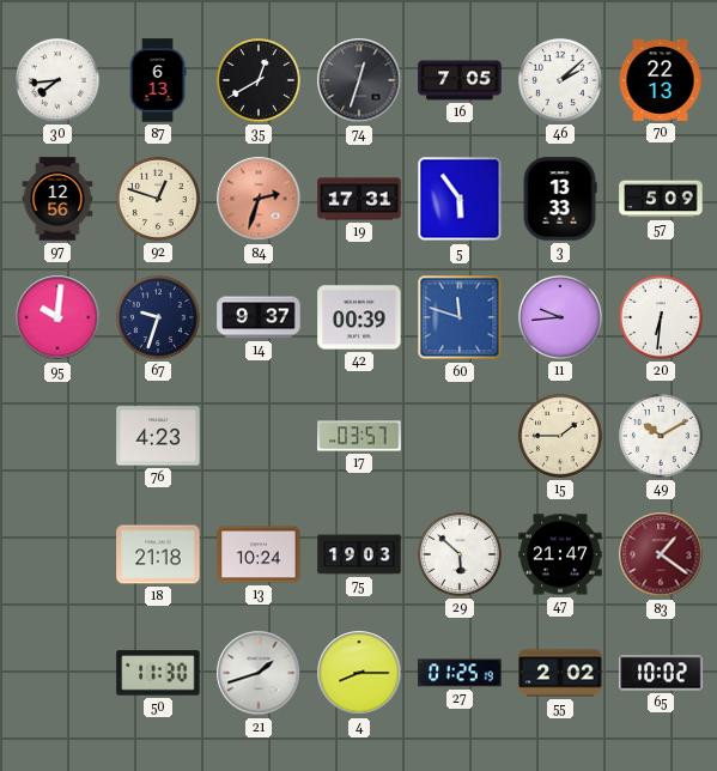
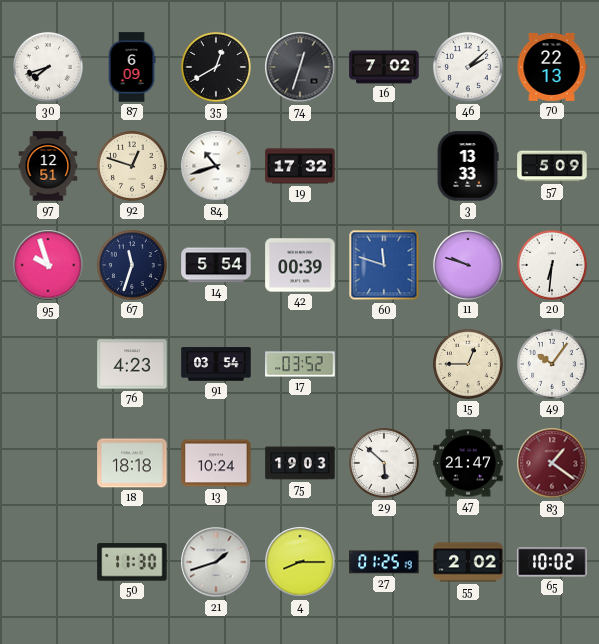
30: 7:44 -> 7:42
87: 6:13 -> 6:09
16: 7:05 -> 7:02
97: 12:56 -> 12:51
84: 2:33 -> 10:42
84 dial: salmon -> white
19: 17:31 -> 17:32
5: 5:54 -> none
95: 10:01 -> 9:57
67: 9:33 -> 11:33
14: 9:37 -> 5:54
11: 9:44 -> 9:48
91: none -> 03:54
17: 03:57 -> 03:52
15: 1:45 -> 12:45
49: 10:10 -> 10:06
18: 21:18 -> 18:18
